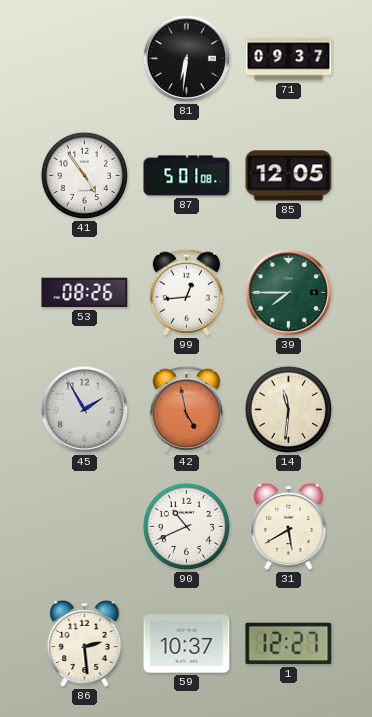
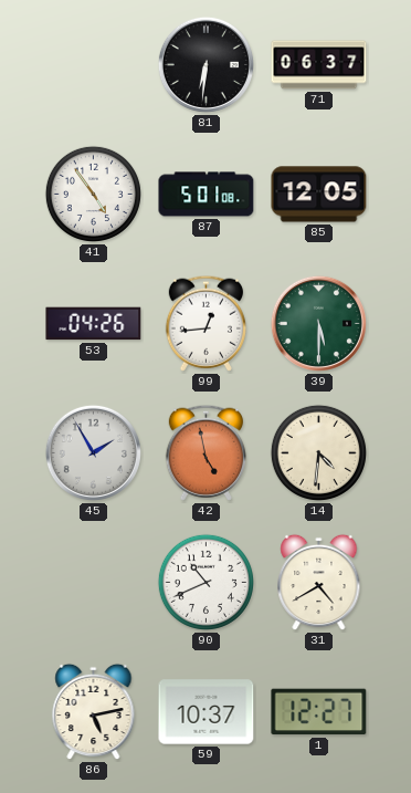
71: 09:37 -> 06:37
53: 08:26 -> 04:26
39: 7:45 -> 5:30
14: 11:31 -> 4:31
31: 5:40 -> 4:40
86: 2:29 -> 5:13
